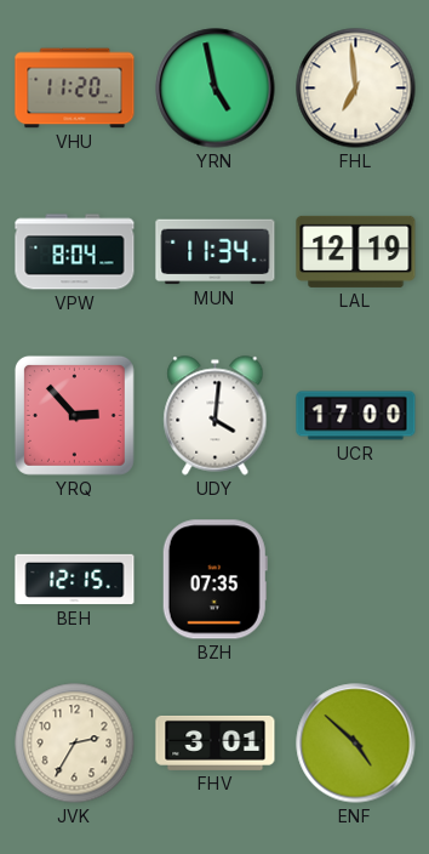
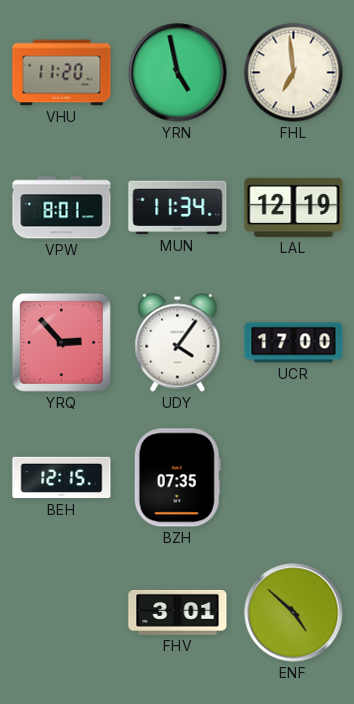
VPW: 8:04 -> 8:01
UDY: 4:01 -> 4:06
JVK: 2:35 -> none
